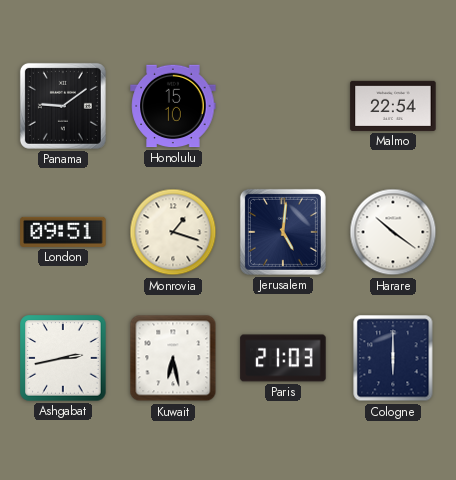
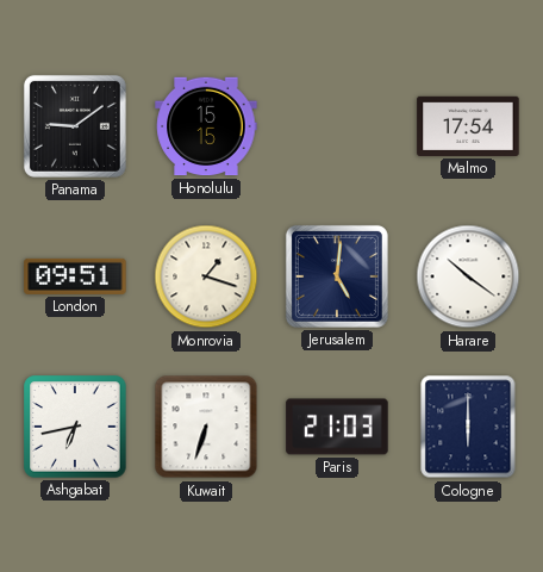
Honolulu: 15:10 -> 15:15
Malmo: 22:54 -> 17:54
Ashgabat: 2:43 -> 6:43
Kuwait: 6:28 -> 6:33
